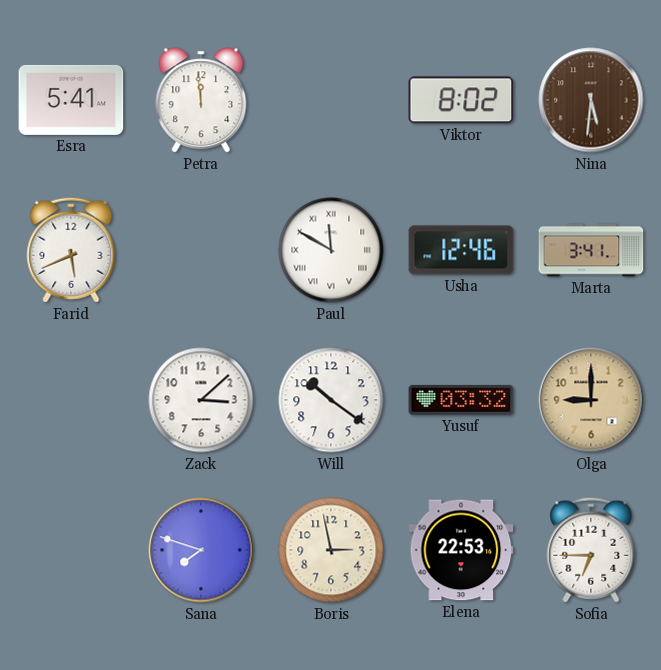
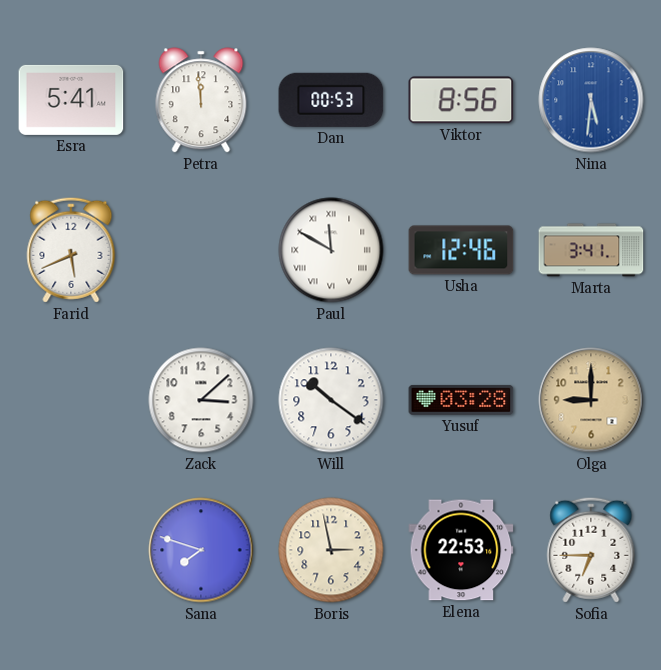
Dan: none -> 00:53
Viktor: 8:02 -> 8:56
Nina dial: brown -> blue
Yusuf: 03:32 -> 03:28
